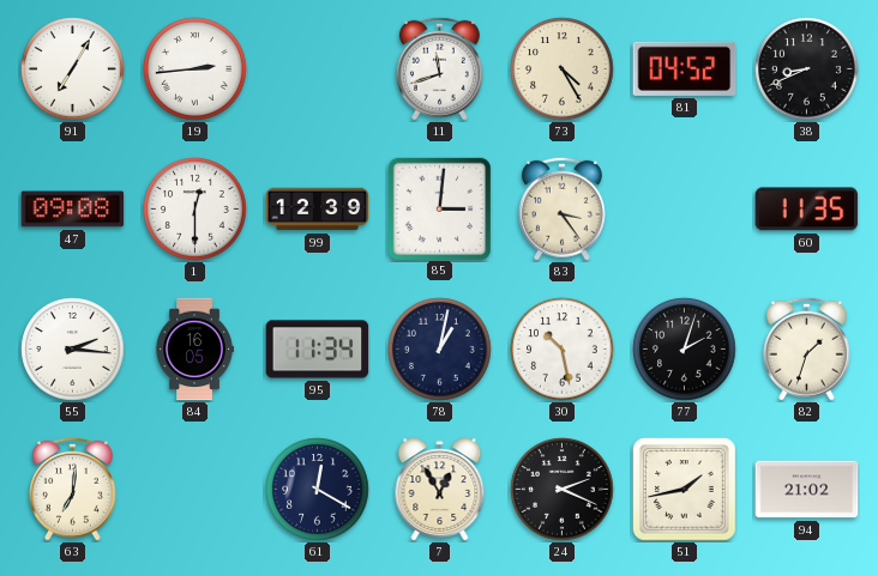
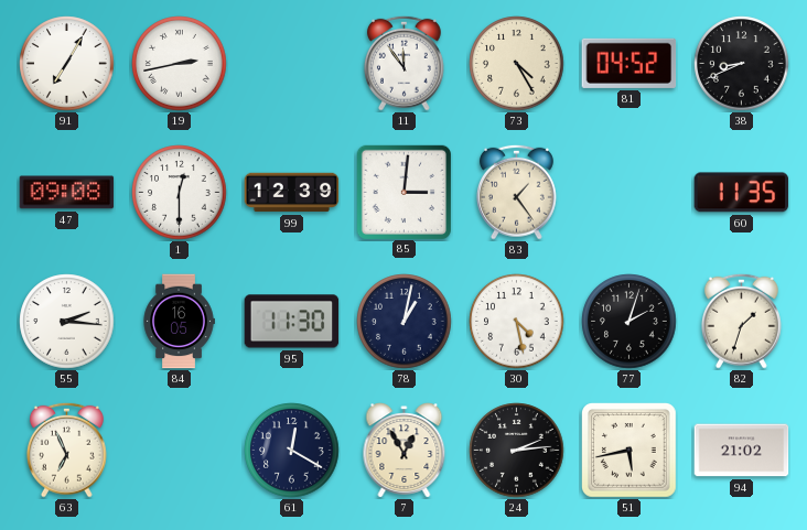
19: 2:44 -> 2:43
11: 11:42 -> 11:54
83: 3:24 -> 1:24
95: 11:34 -> 11:30
30: 10:28 -> 4:28
63: 7:01 -> 6:56
24: 2:19 -> 2:14
51: 1:43 -> 5:43
